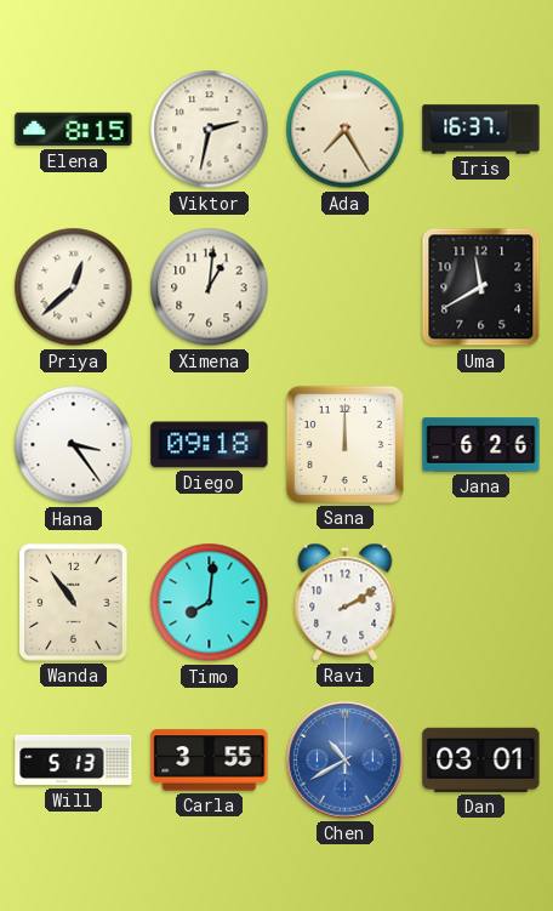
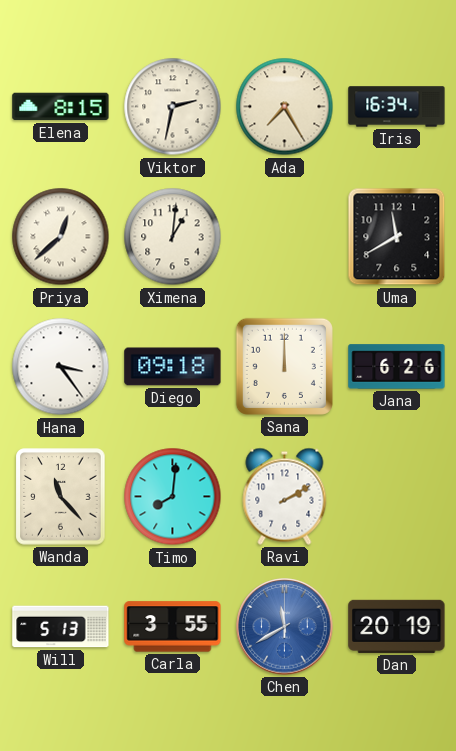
Iris: 16:37 -> 16:34
Wanda: 10:54 -> 11:23
Chen: 10:40 -> 11:40
Dan: 03:01 -> 20:19
